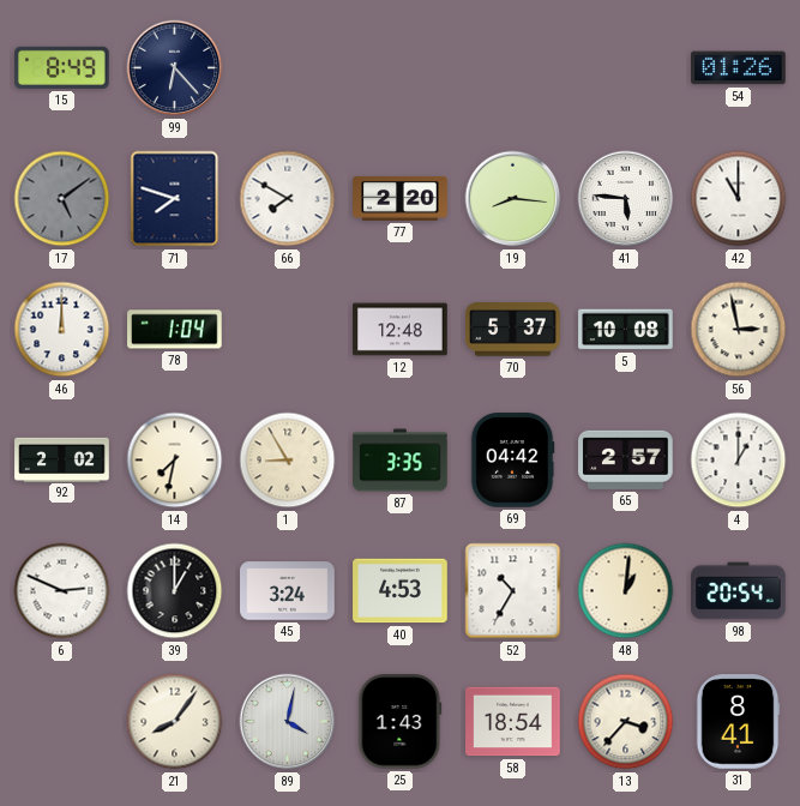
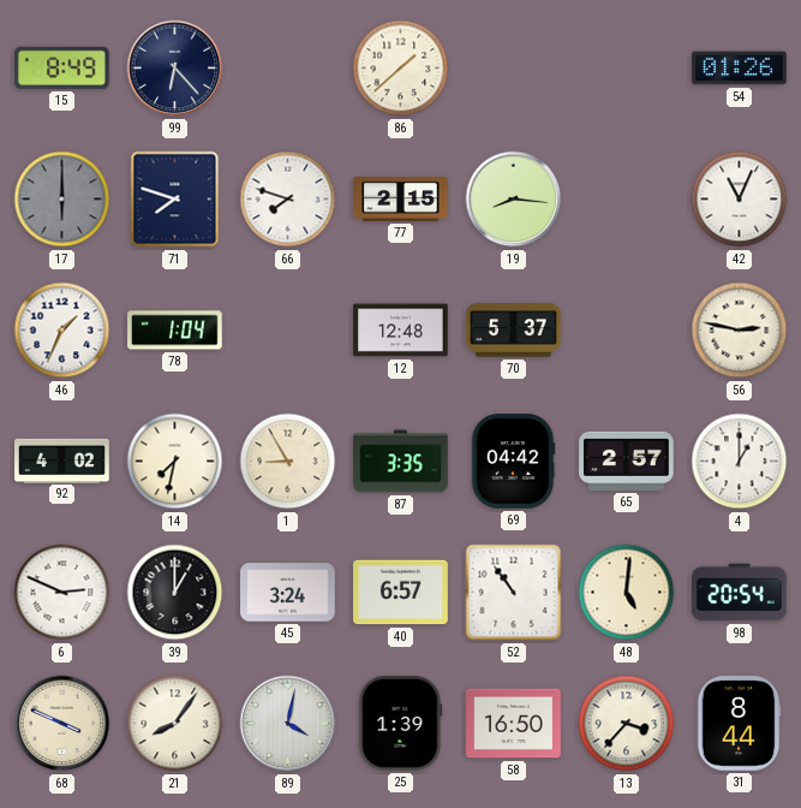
86: none -> 1:38
17: 5:09 -> 6:00
66: 7:50 -> 7:48
77: 2:20 -> 2:15
41: 5:46 -> none
42: 11:00 -> 11:04
46: 12:00 -> 1:34
5: 10:08 -> none
56: 2:58 -> 2:47
92: 2:02 -> 4:02
40: 4:53 -> 6:57
52: 10:35 -> 10:54
48: 1:01 -> 5:01
68: none -> 3:49
25: 1:43 -> 1:39
58: 18:54 -> 16:50
31: 8:41 -> 8:44
